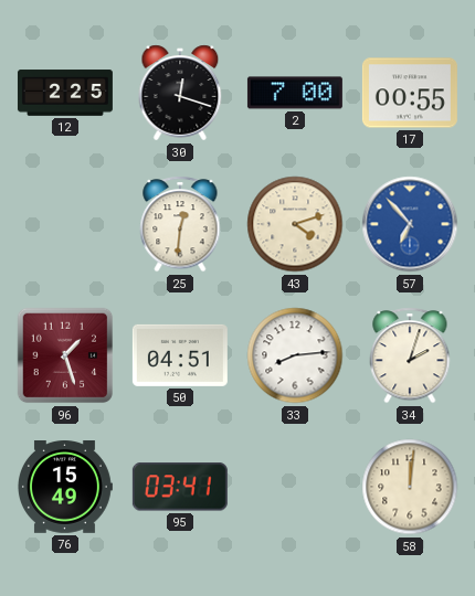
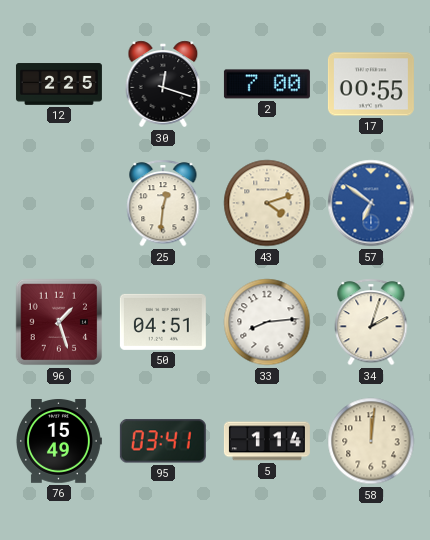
57: 6:53 -> 6:51
5: none -> 1:14
